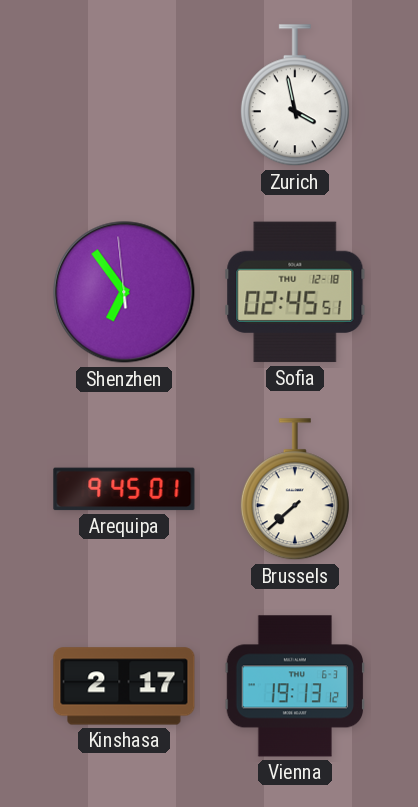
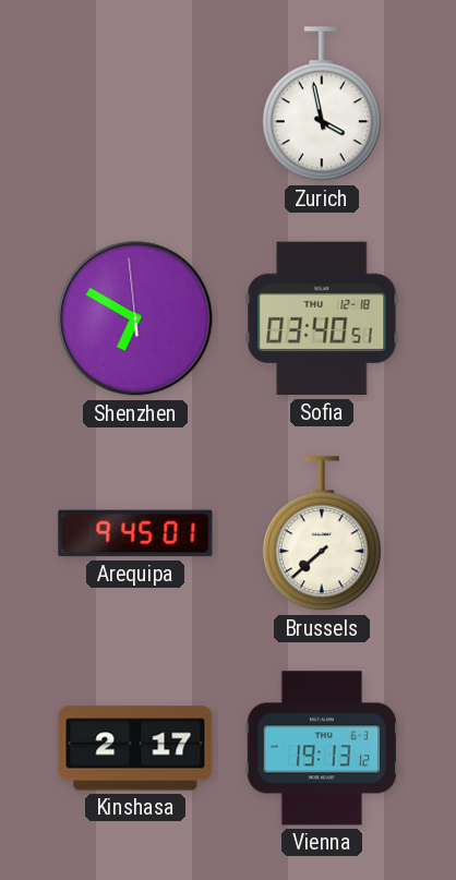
Shenzhen: 6:53 -> 6:49
Sofia: 02:45 -> 03:40
